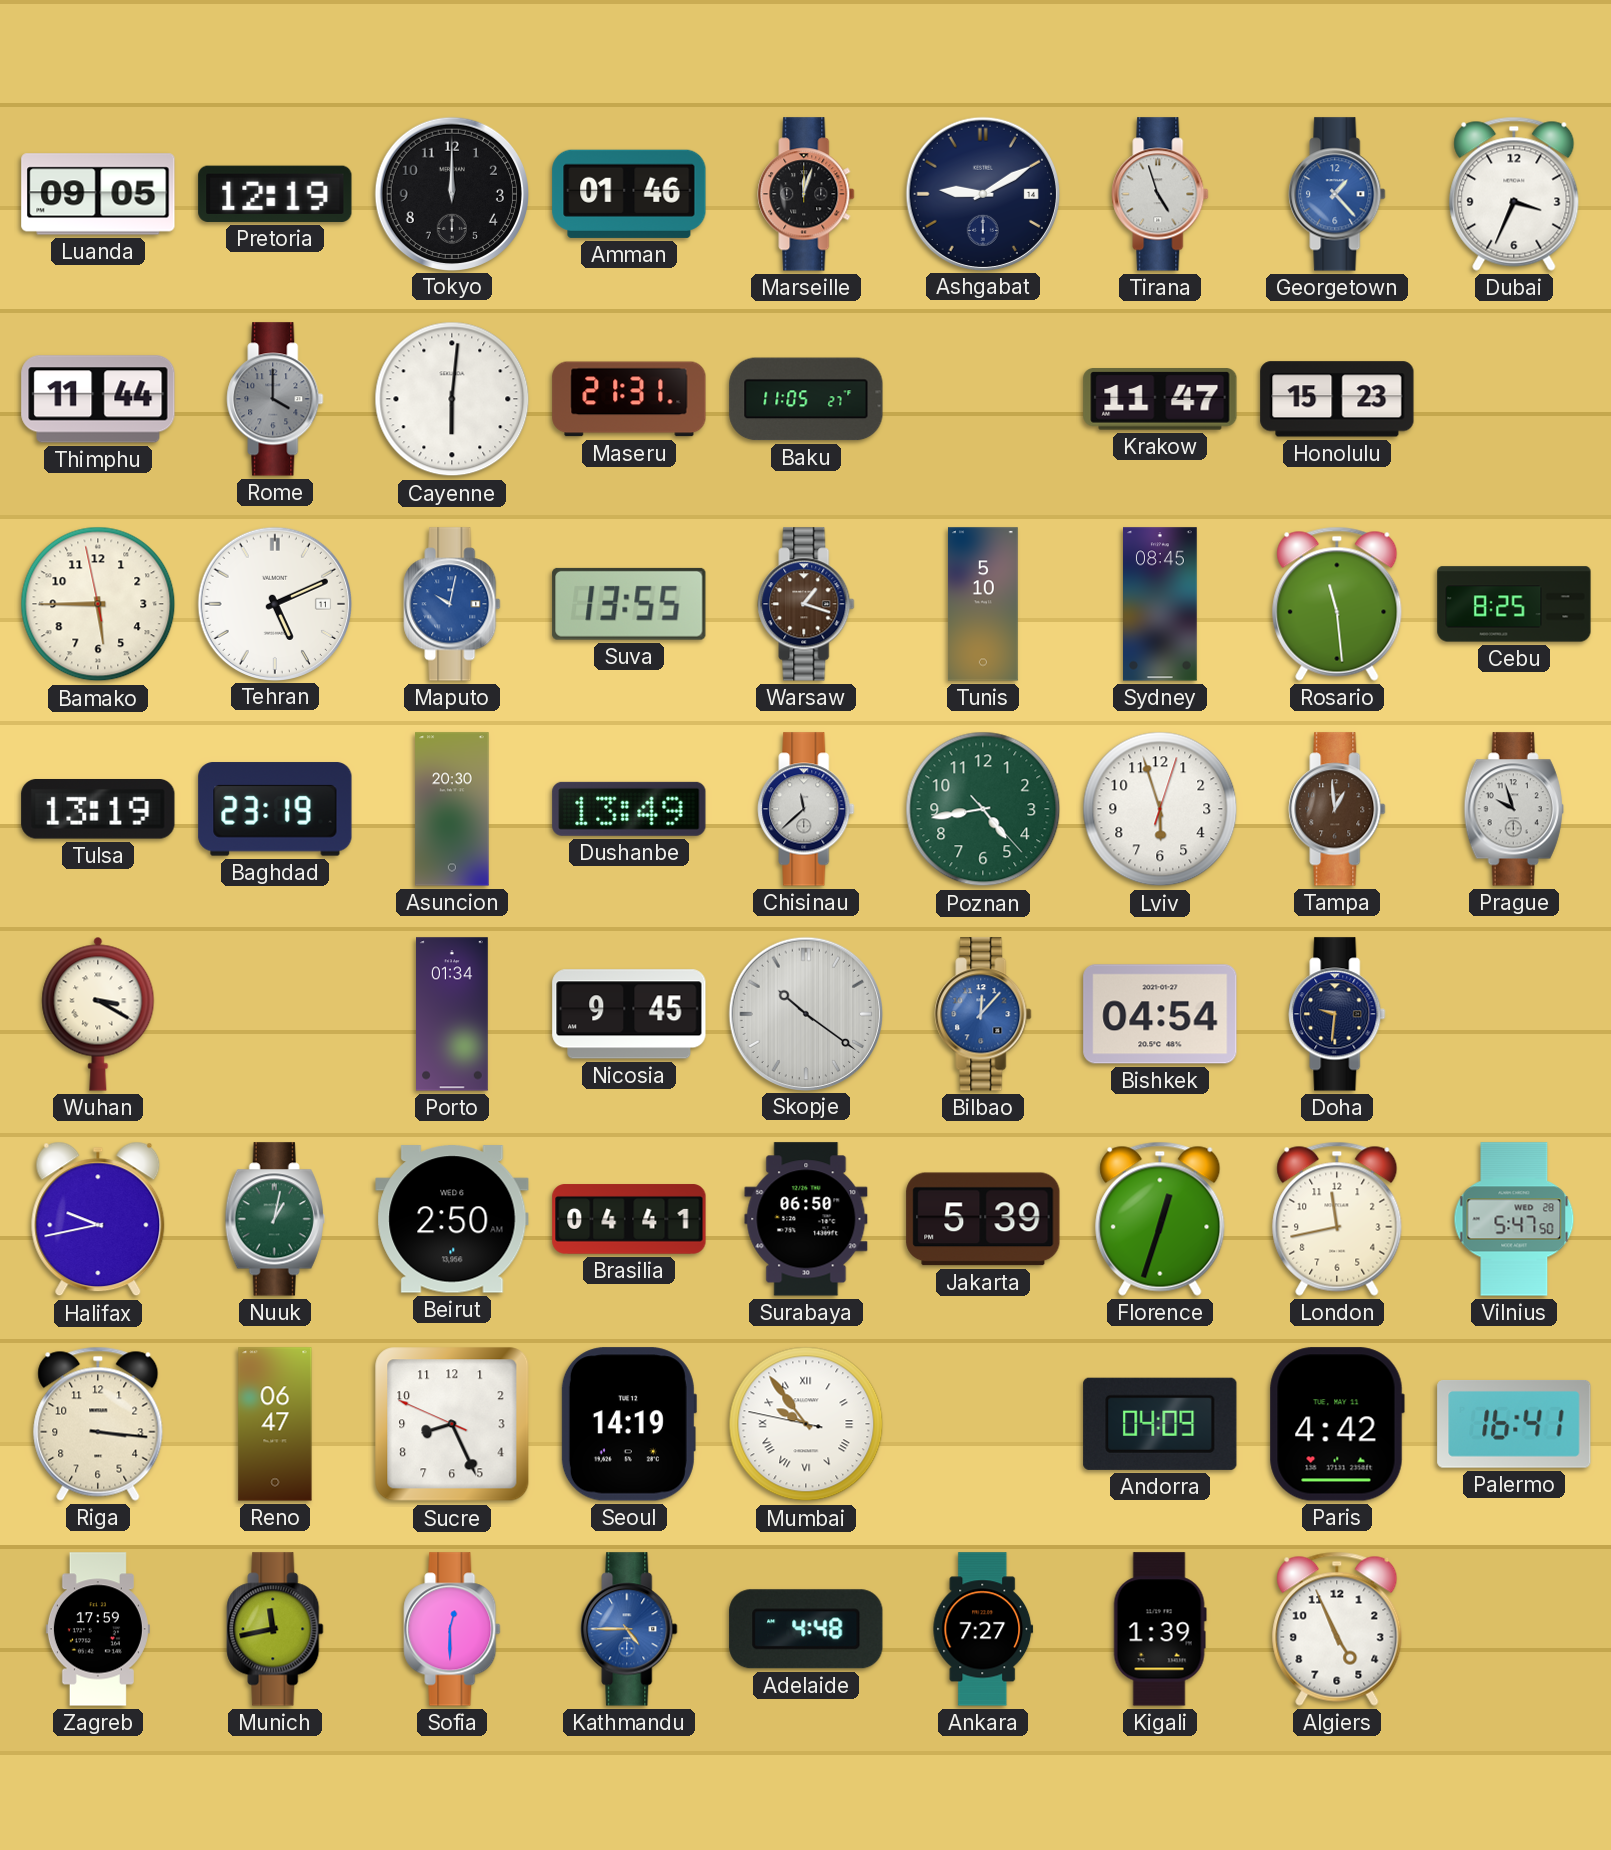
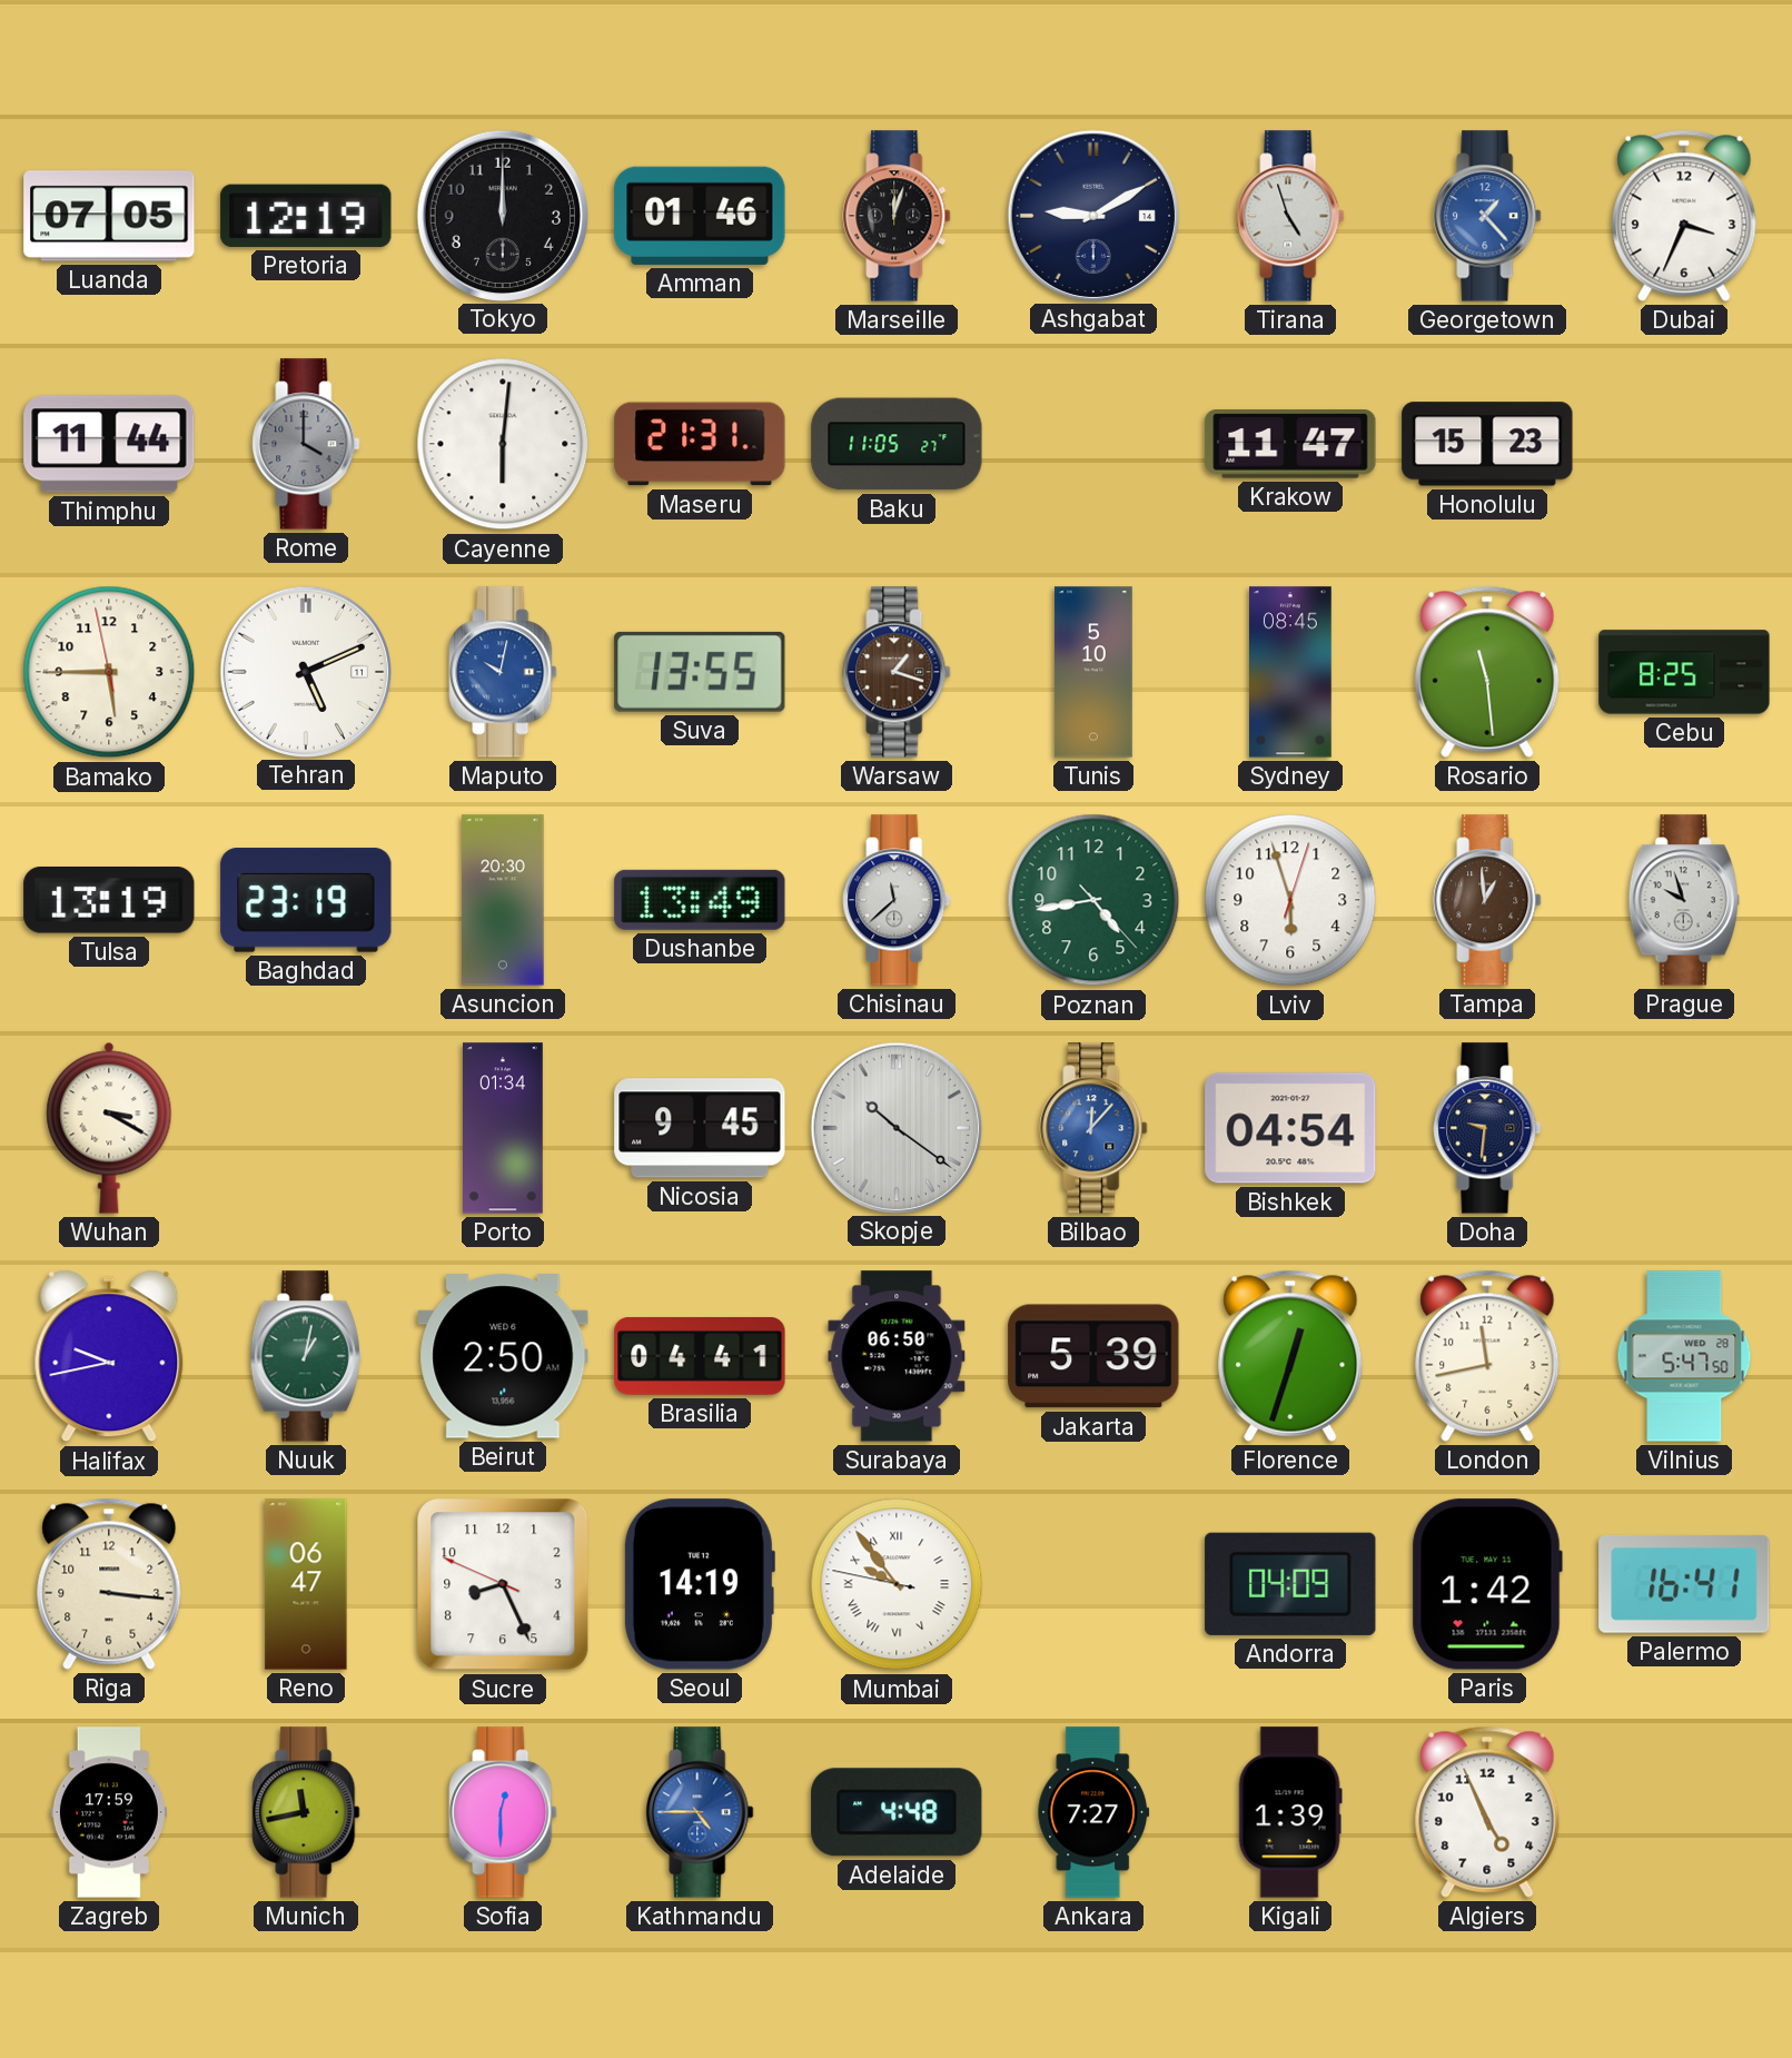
Luanda: 09:05 -> 07:05
Paris: 4:42 -> 1:42
